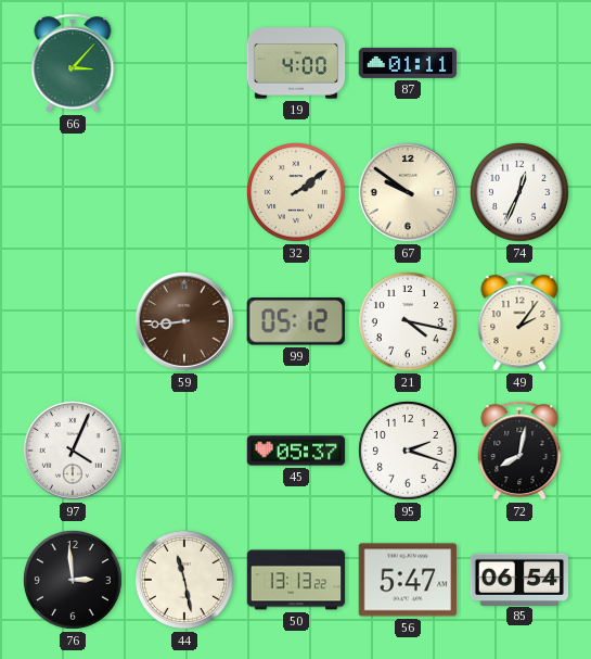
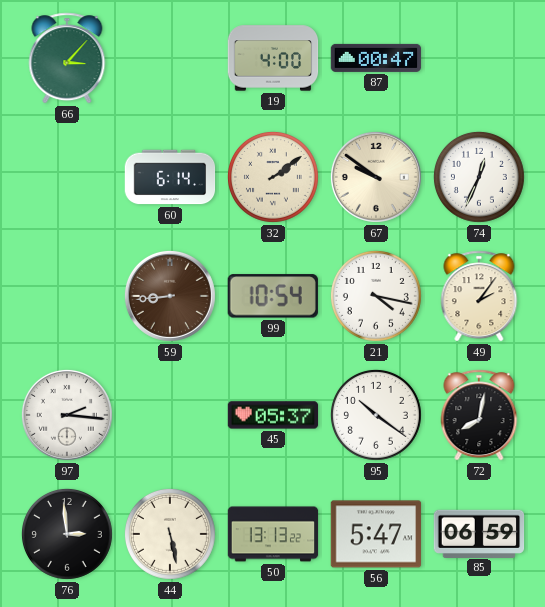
87: 01:11 -> 00:47
60: none -> 6:14
99: 05:12 -> 10:54
97: 4:04 -> 2:16
95: 2:18 -> 10:21
44: 11:28 -> 5:28
85: 06:54 -> 06:59
